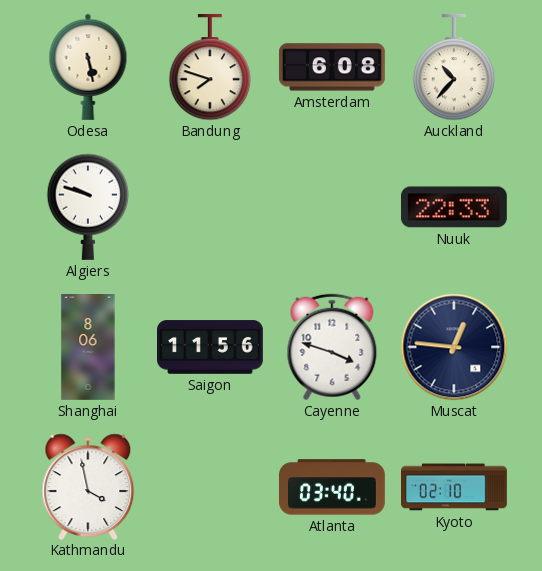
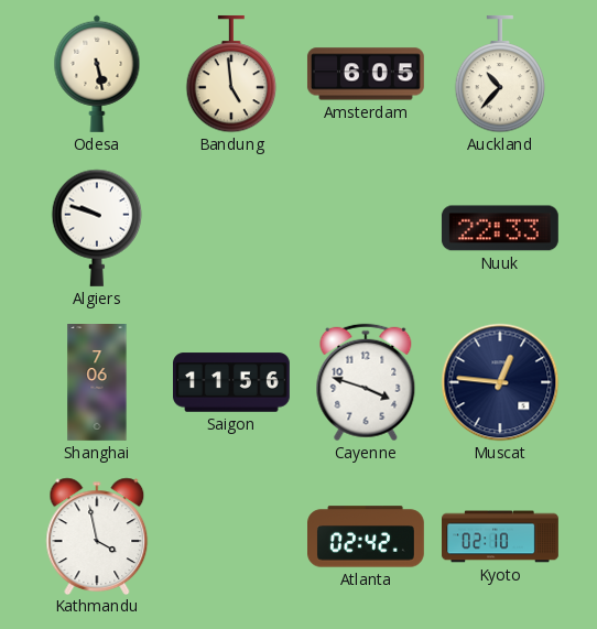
Bandung: 7:48 -> 4:59
Amsterdam: 6:08 -> 6:05
Shanghai: 8:06 -> 7:06
Atlanta: 03:40 -> 02:42
